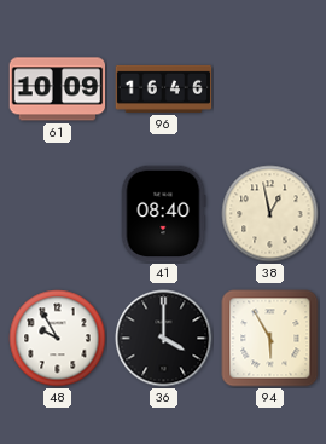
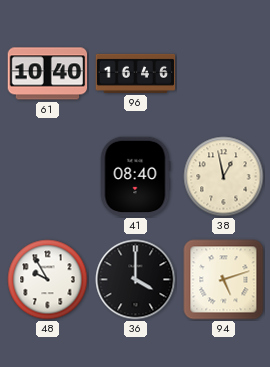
61: 10:09 -> 10:40
94: 5:55 -> 5:12
